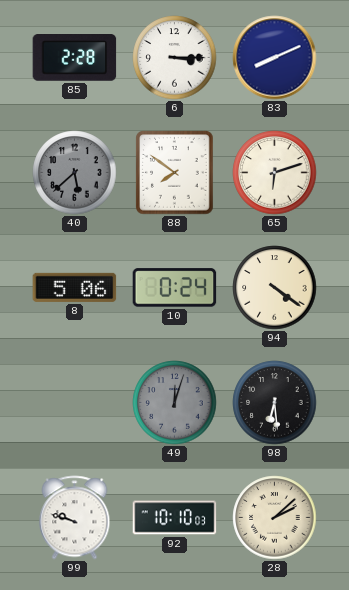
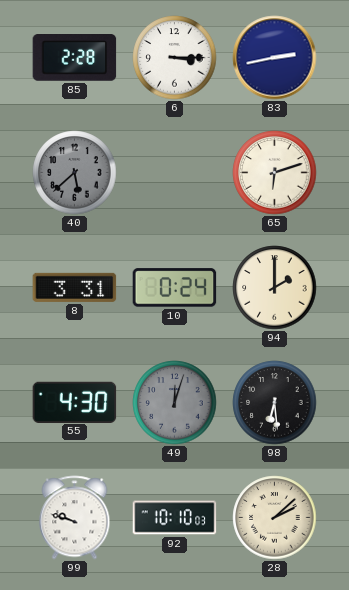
83: 8:11 -> 2:43
88: 7:51 -> none
8: 5:06 -> 3:31
94: 4:21 -> 2:00
55: none -> 4:30
